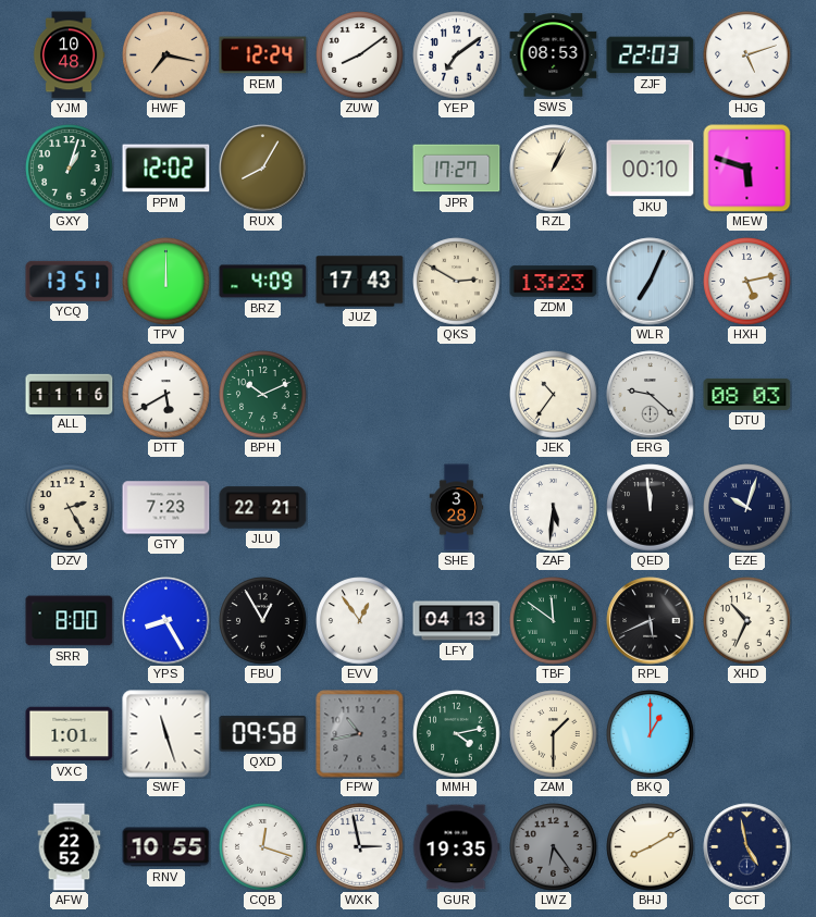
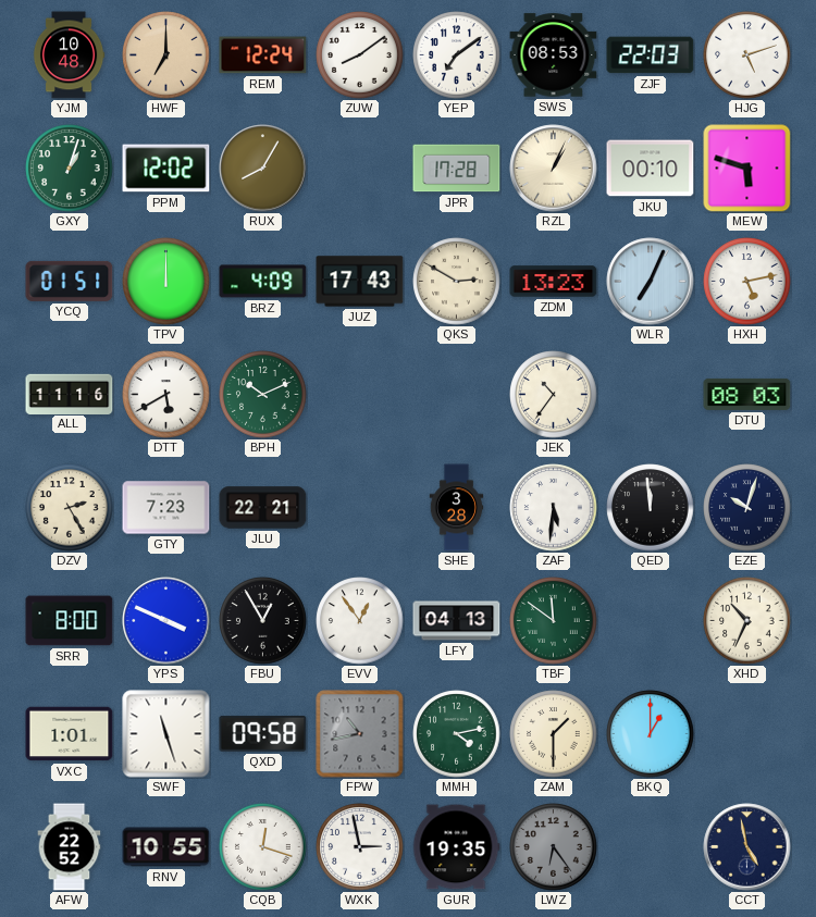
HWF: 7:17 -> 7:00
JPR: 17:27 -> 17:28
YCQ: 13:51 -> 01:51
ERG: 9:22 -> none
YPS: 8:25 -> 3:49
RPL: 5:41 -> none
BHJ: 8:10 -> none
